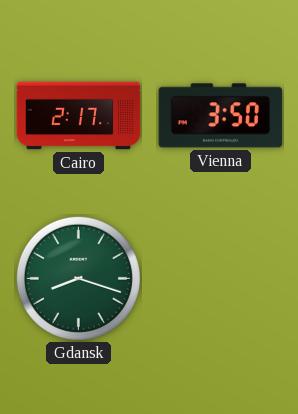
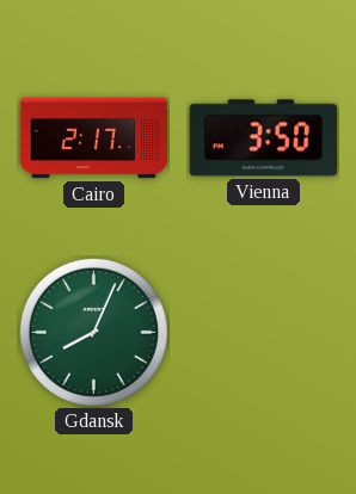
Gdansk: 8:18 -> 8:04
